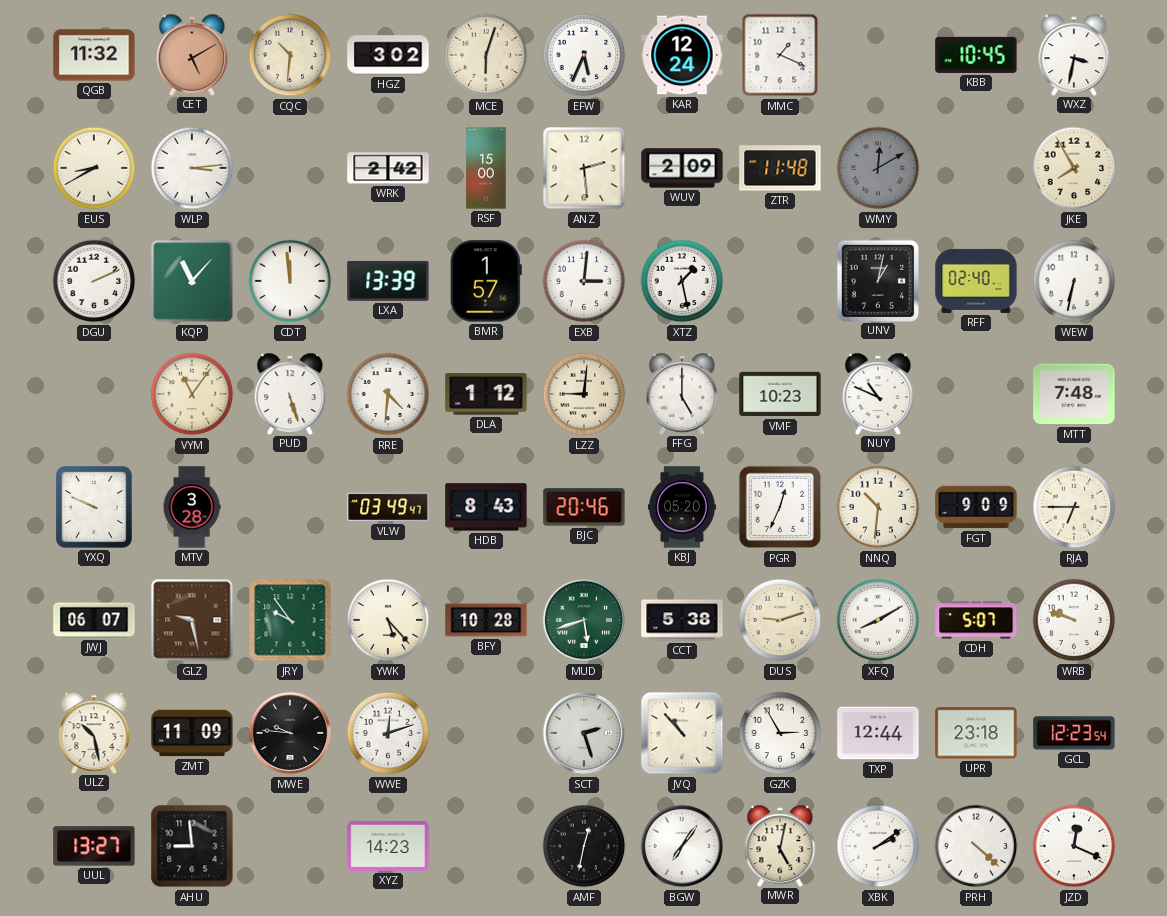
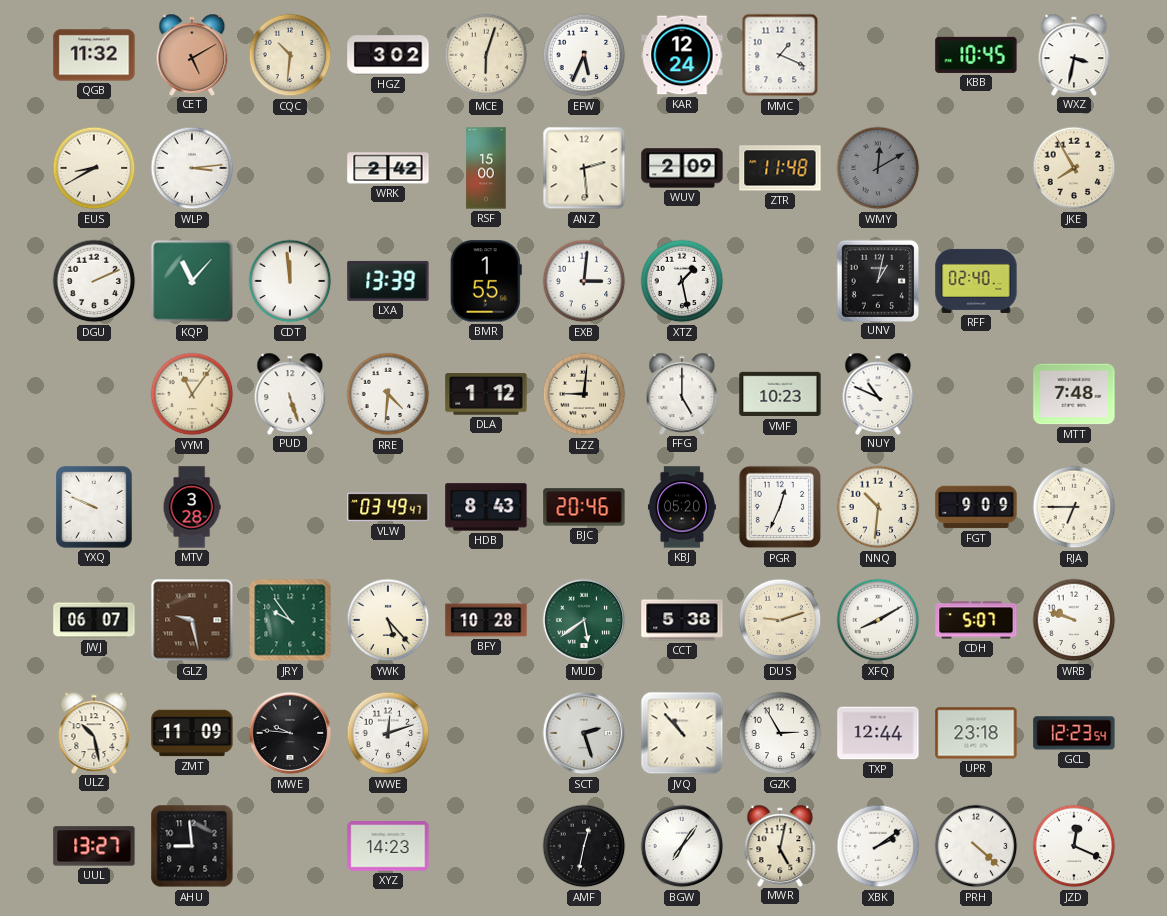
BMR: 1:57 -> 1:55
WEW: 6:32 -> none
MUD: 5:42 -> 5:39
